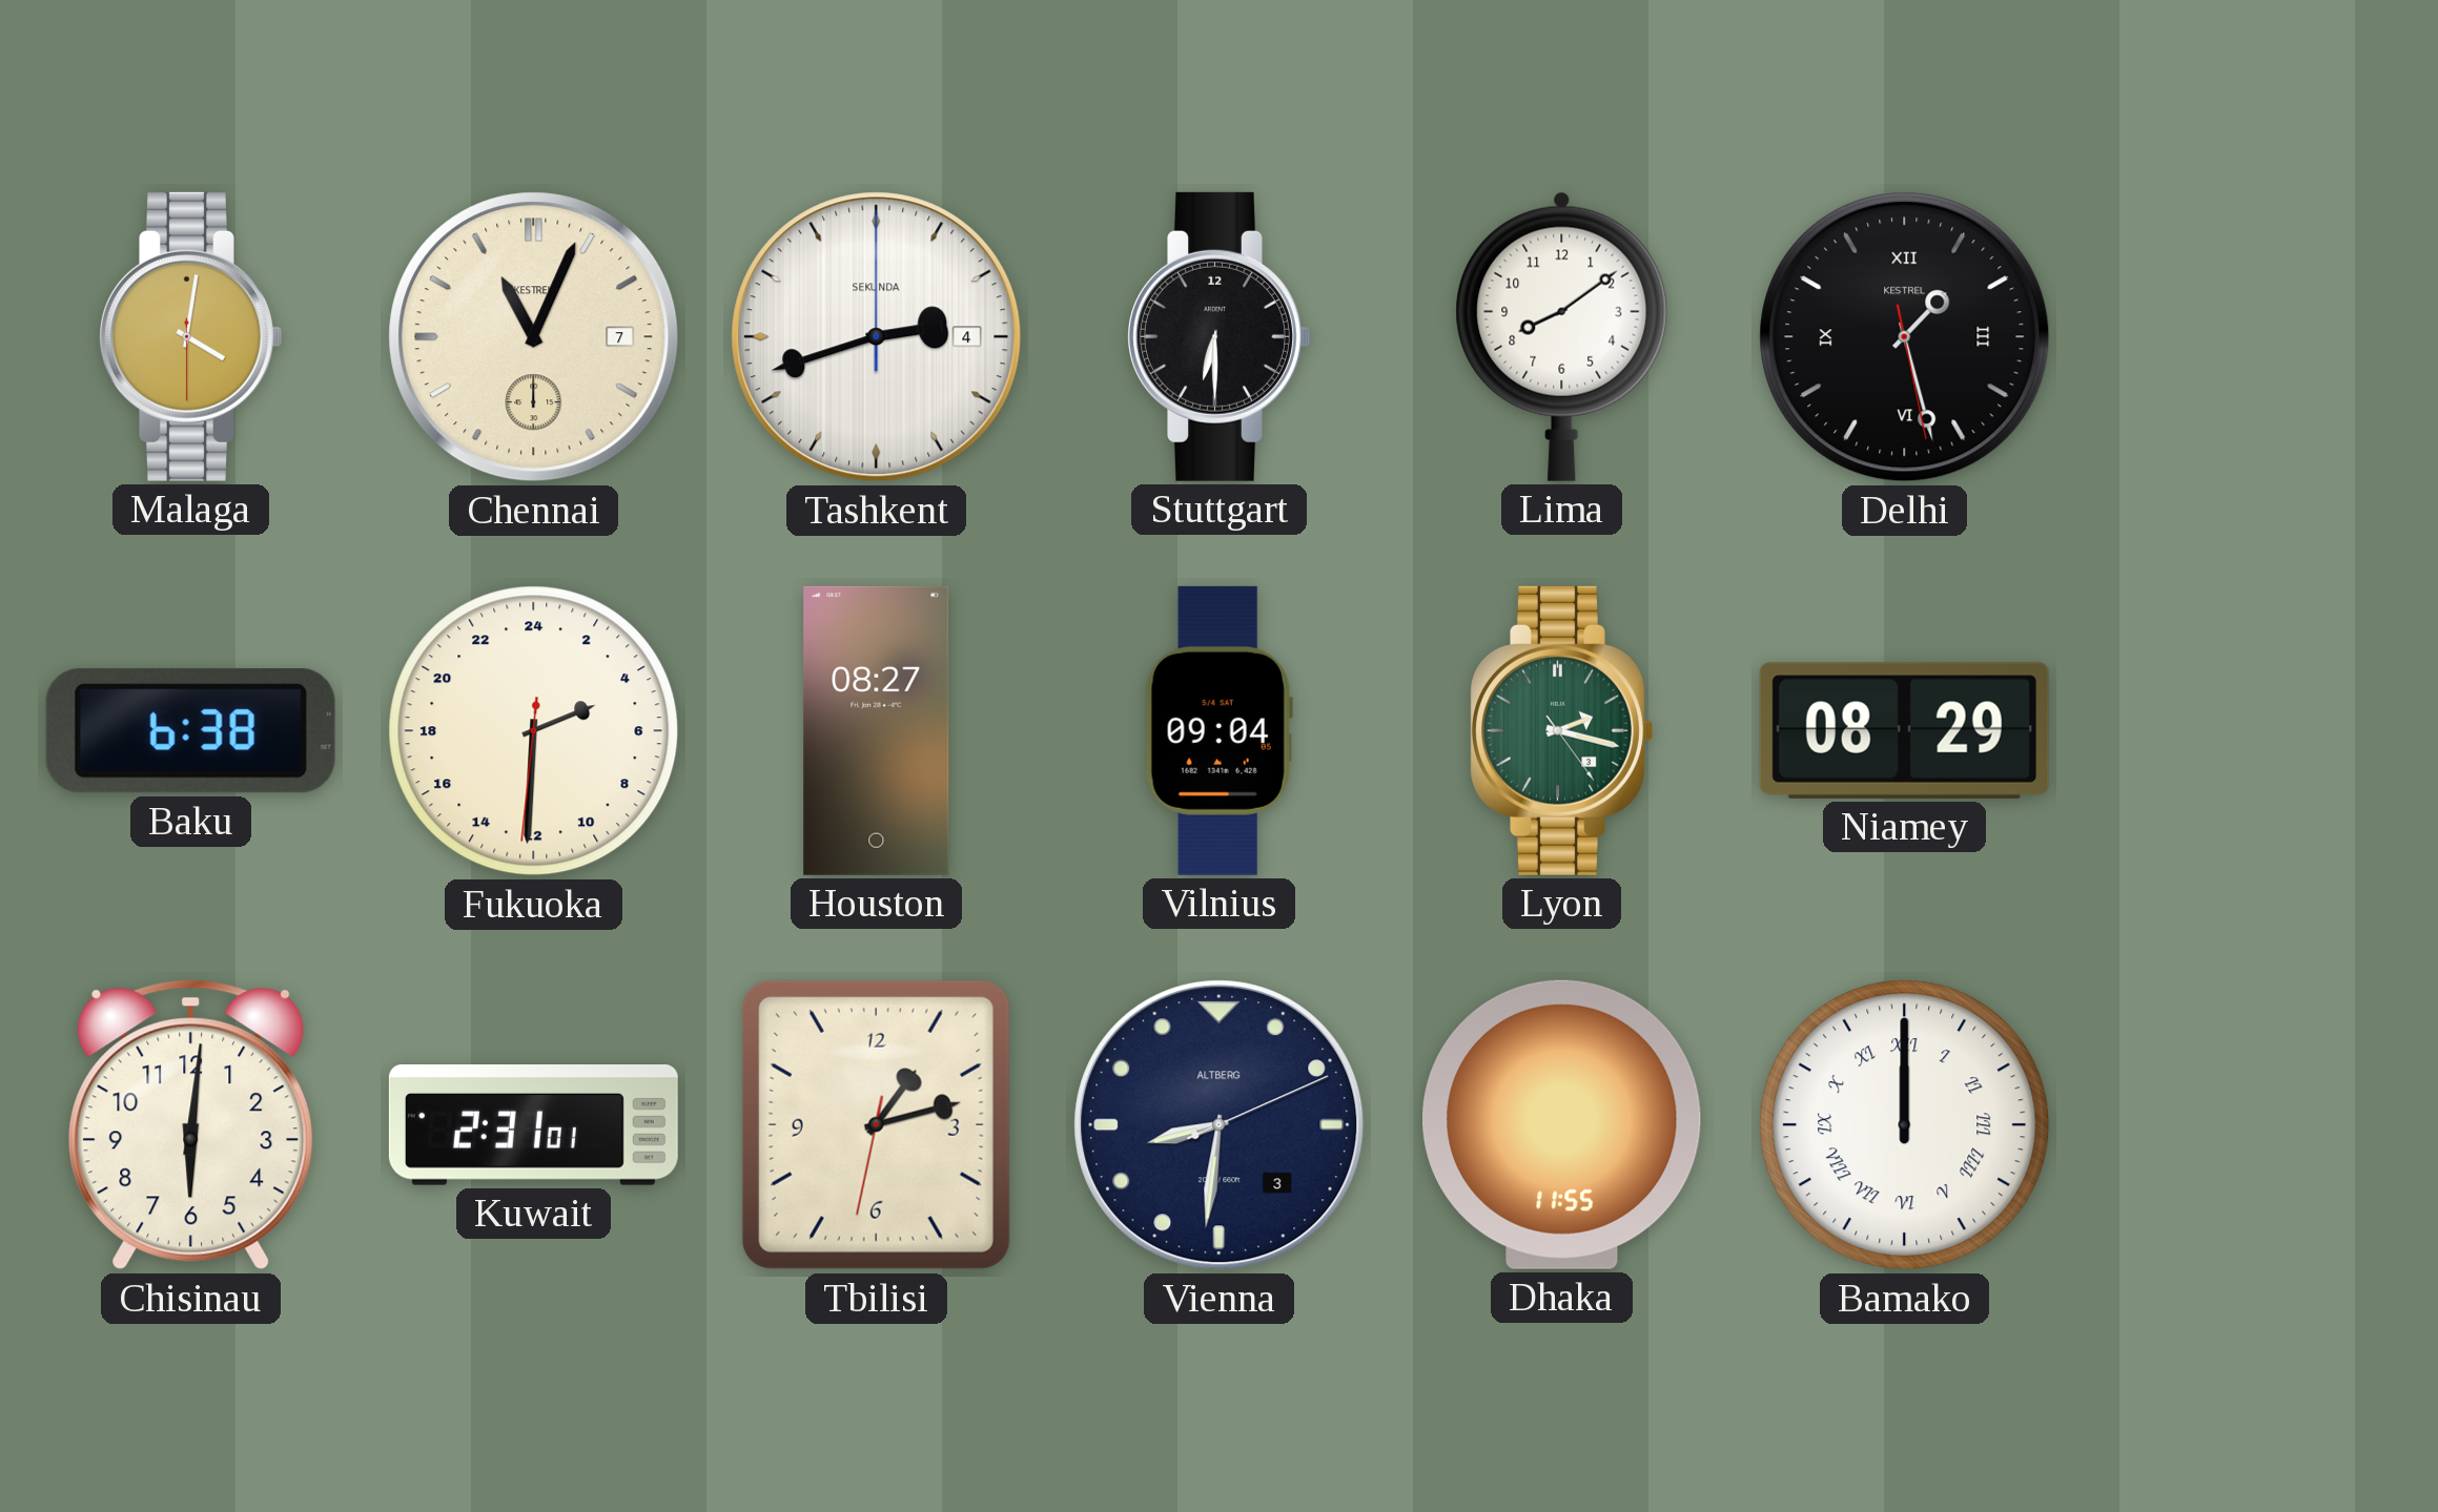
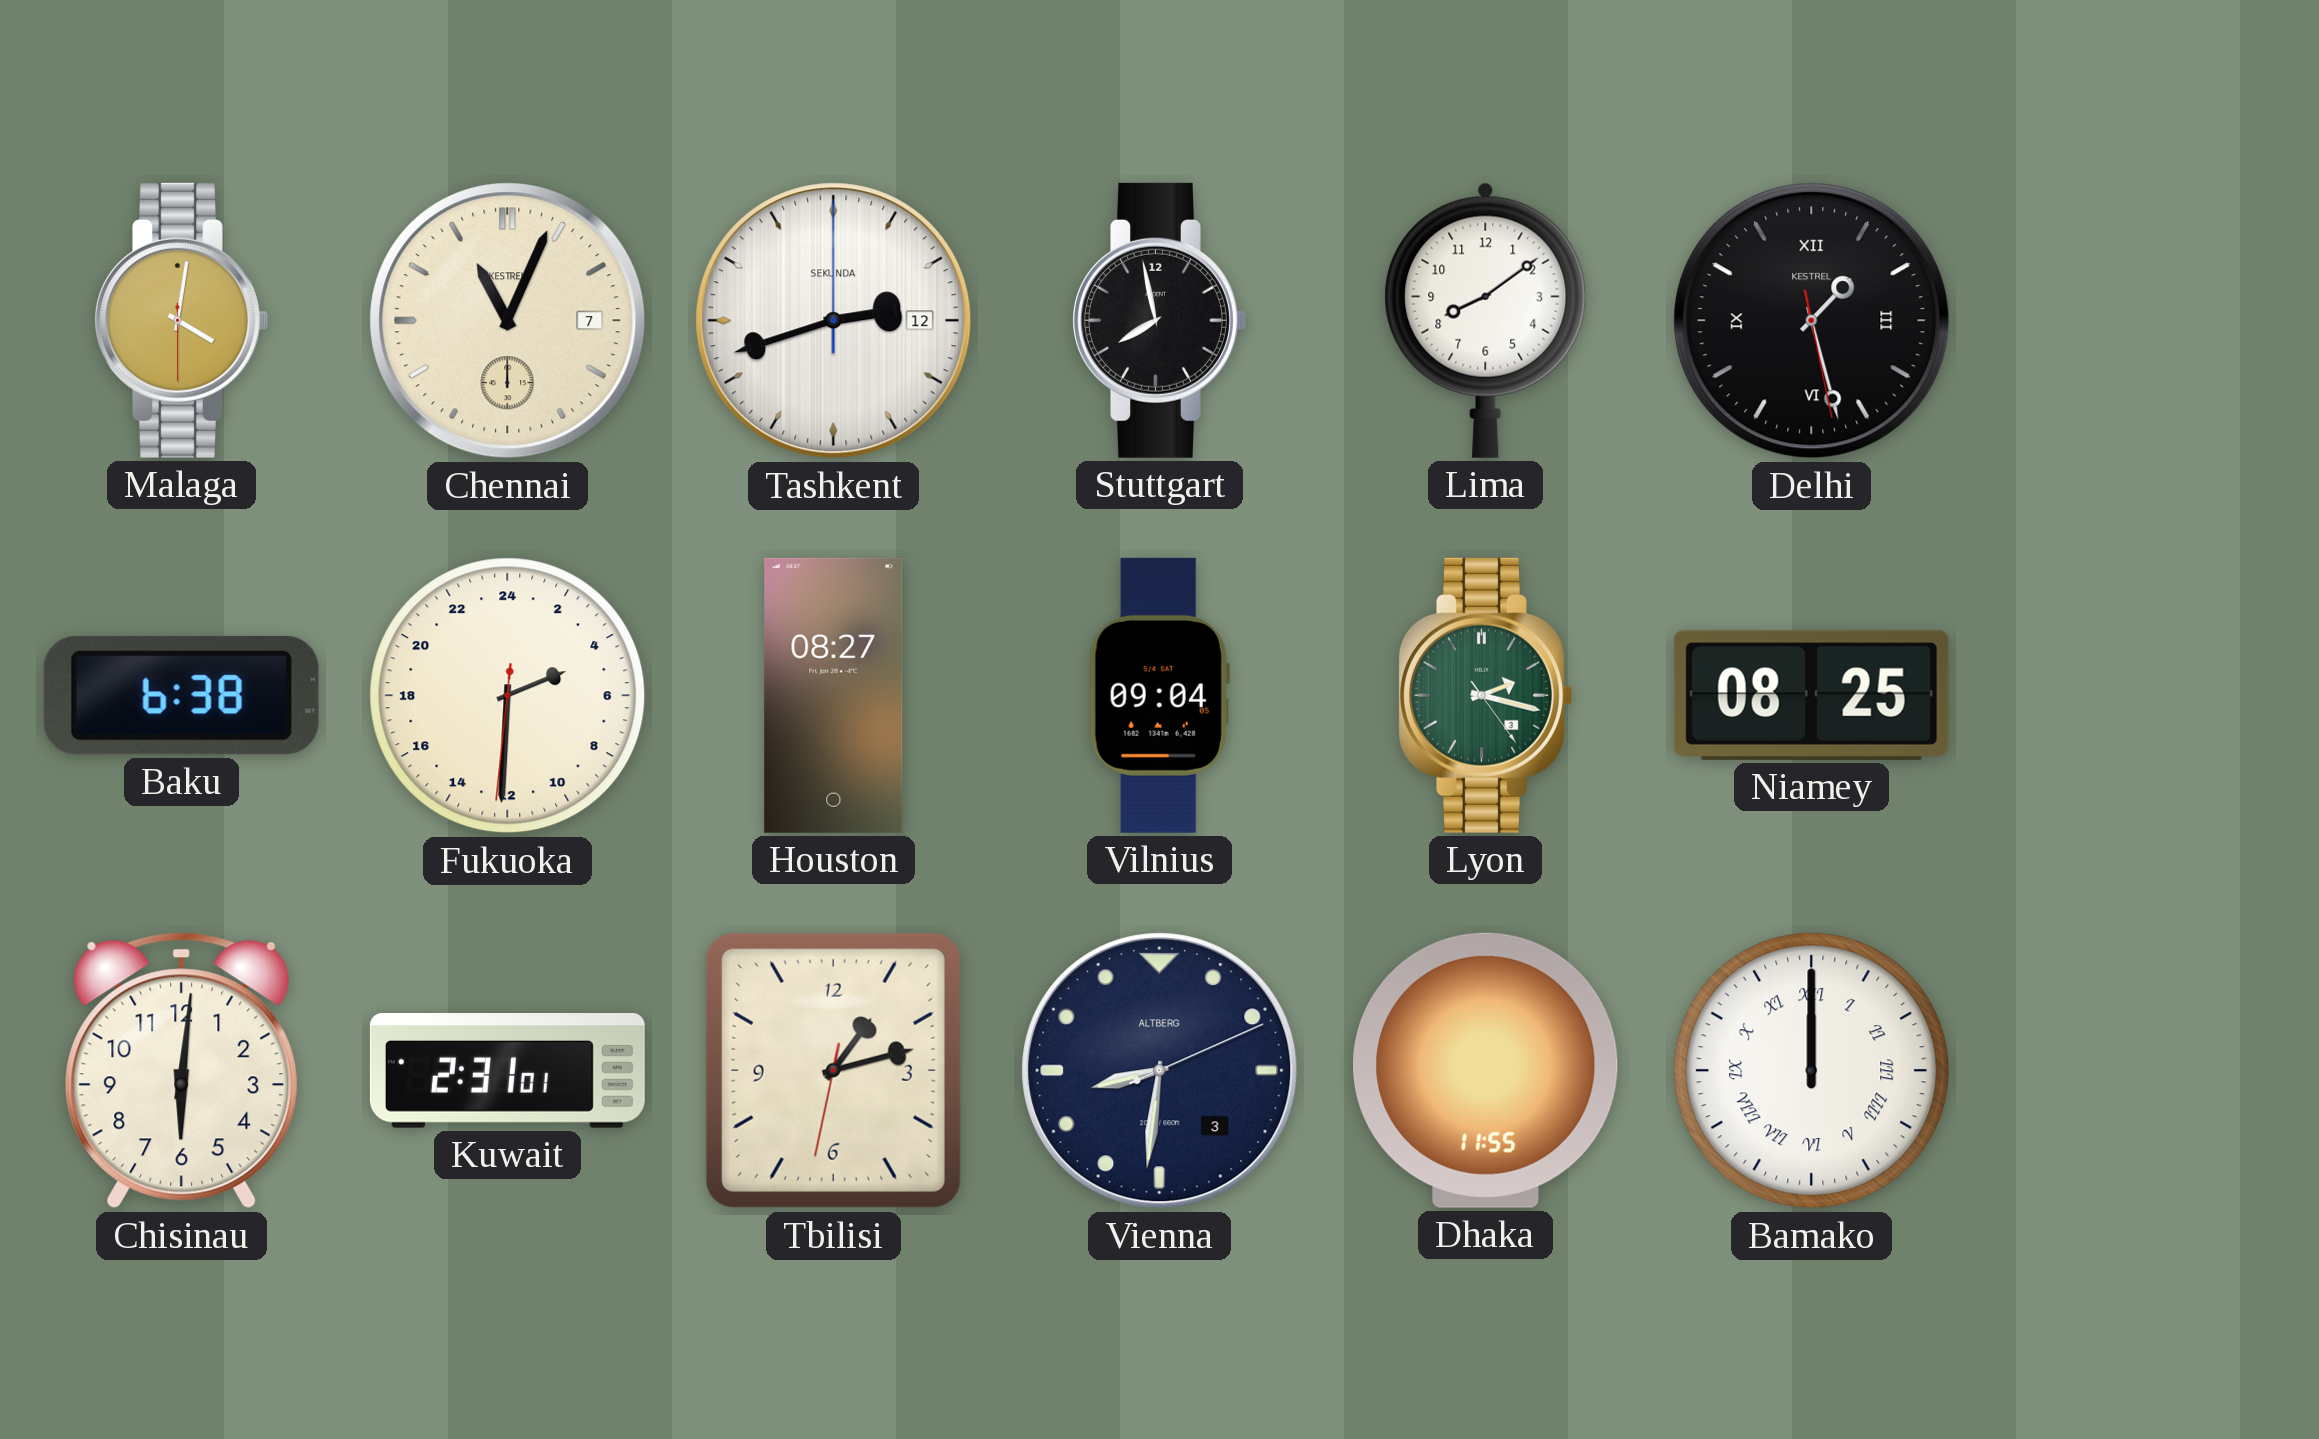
Tashkent date: 4 -> 12
Stuttgart: 6:30 -> 7:58
Niamey: 08:29 -> 08:25
